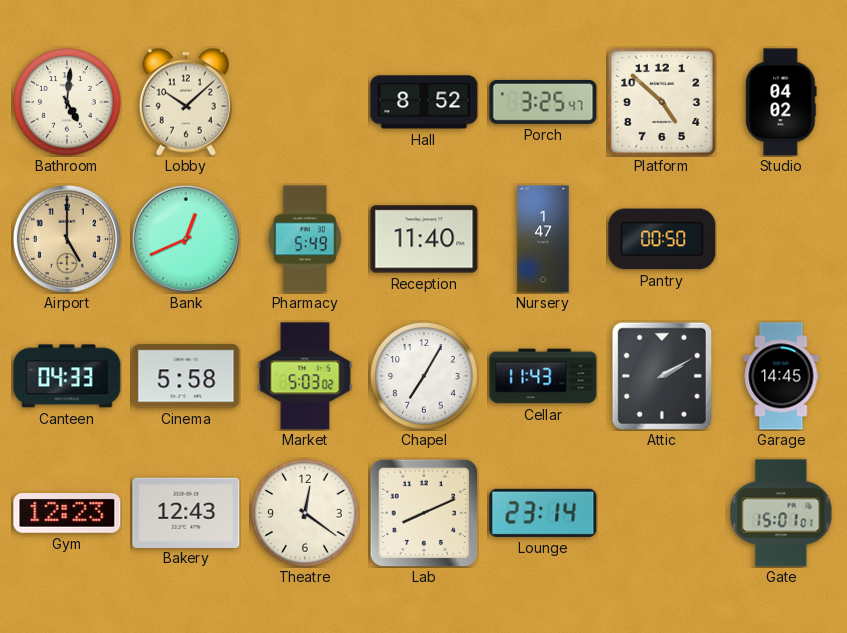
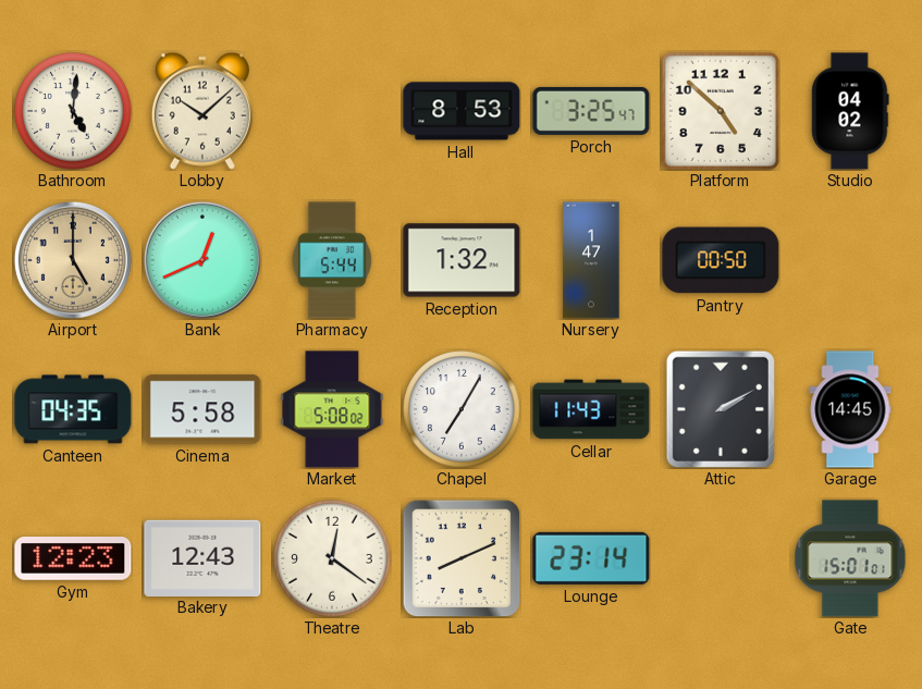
Hall: 8:52 -> 8:53
Pharmacy: 5:49 -> 5:44
Reception: 11:40 -> 1:32
Canteen: 04:33 -> 04:35
Market: 5:03 -> 5:08
